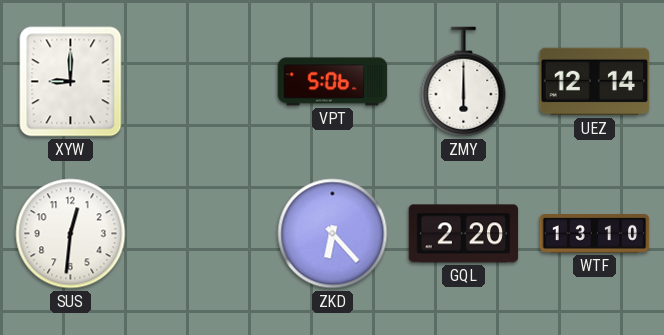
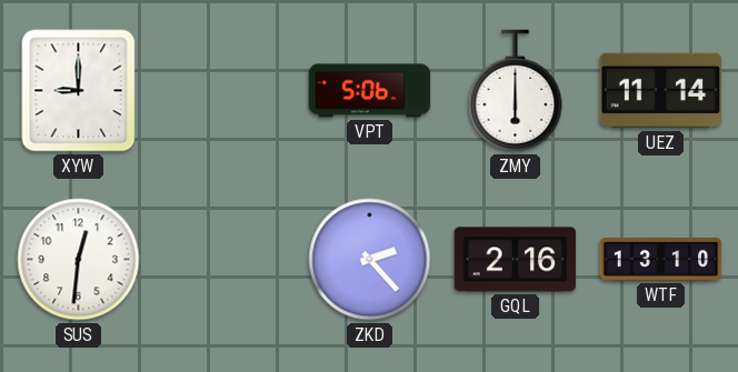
UEZ: 12:14 -> 11:14
ZKD: 6:23 -> 2:23
GQL: 2:20 -> 2:16
